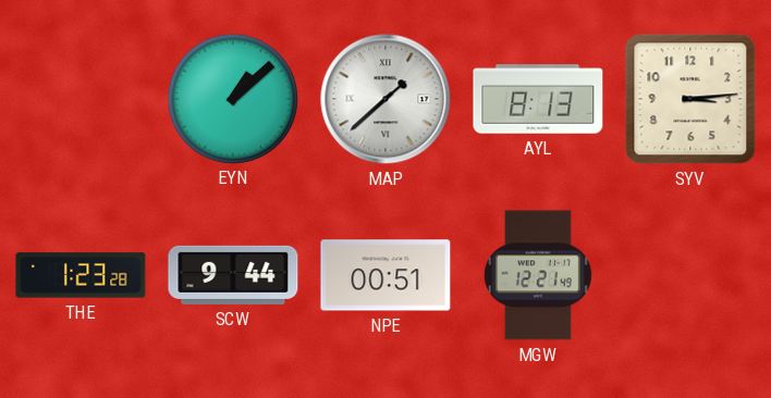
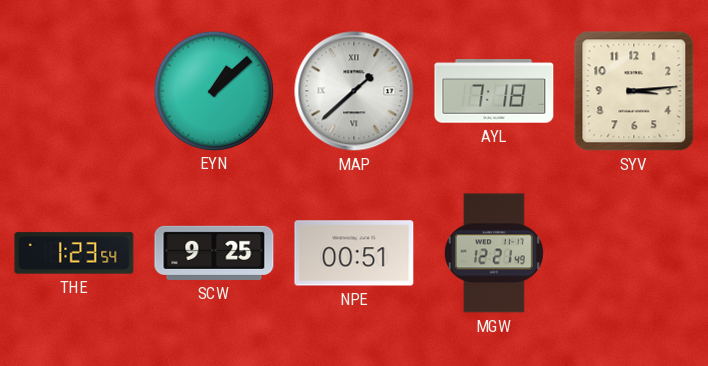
AYL: 8:13 -> 7:18
THE: 1:23:28 -> 1:23:54
SCW: 9:44 -> 9:25
